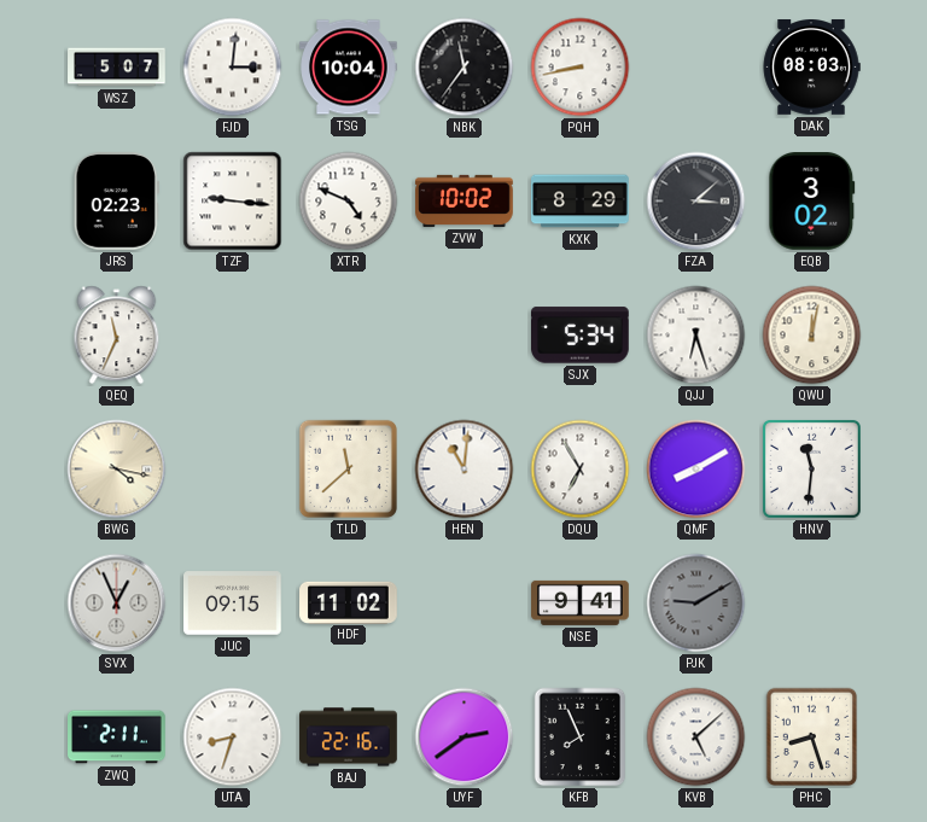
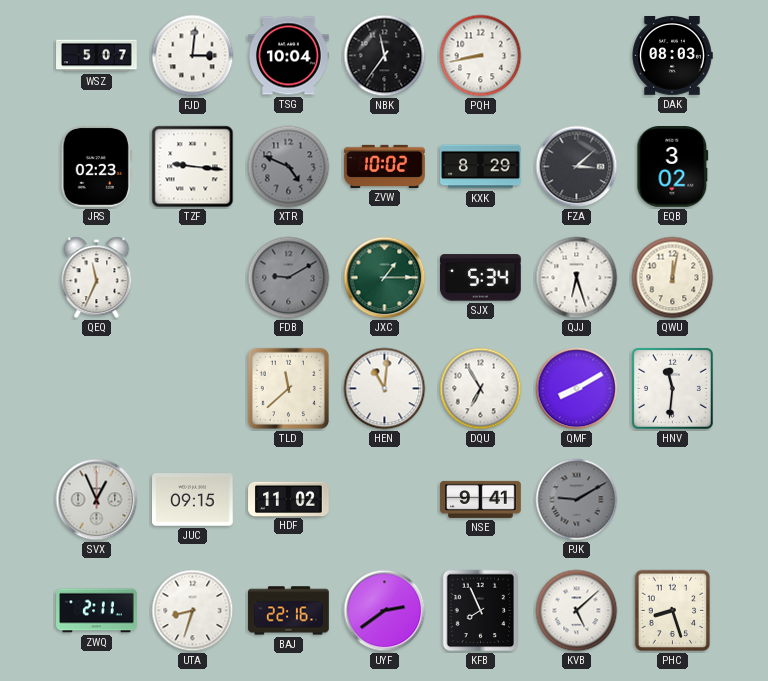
XTR dial: white -> grey
FDB: none -> 9:10
JXC: none -> 1:15
BWG: 4:17 -> none
